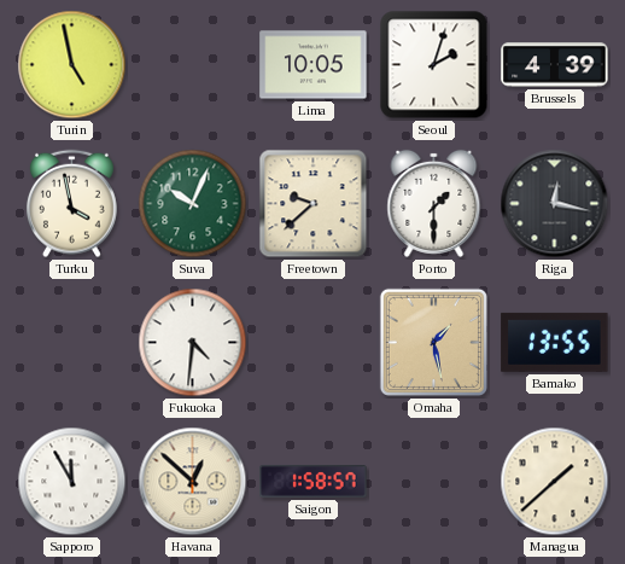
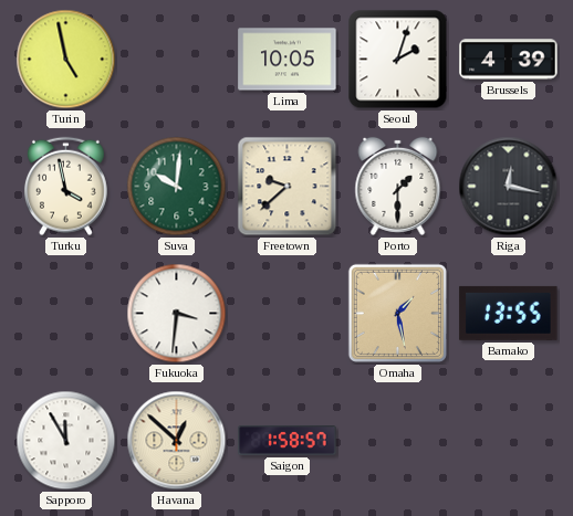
Suva: 10:04 -> 10:01
Fukuoka: 4:31 -> 3:31
Managua: 1:38 -> none
